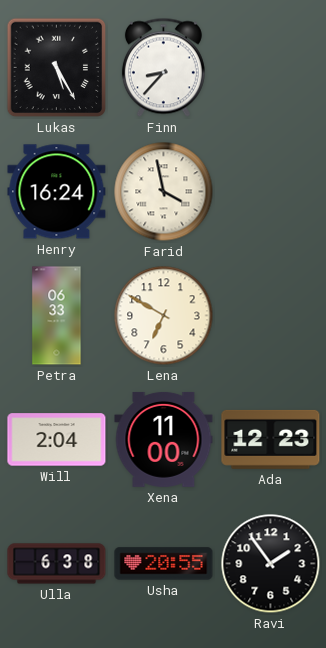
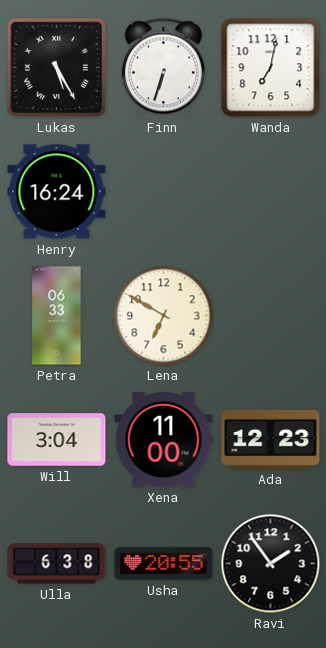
Finn: 8:37 -> 6:33
Wanda: none -> 7:02
Farid: 3:58 -> none
Will: 2:04 -> 3:04
